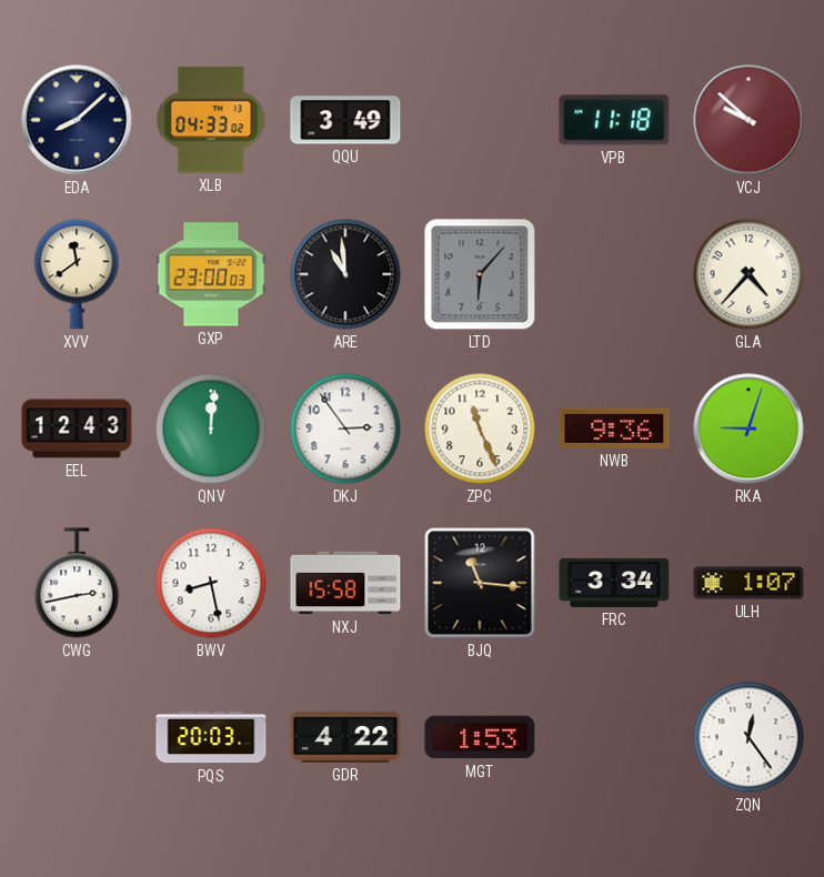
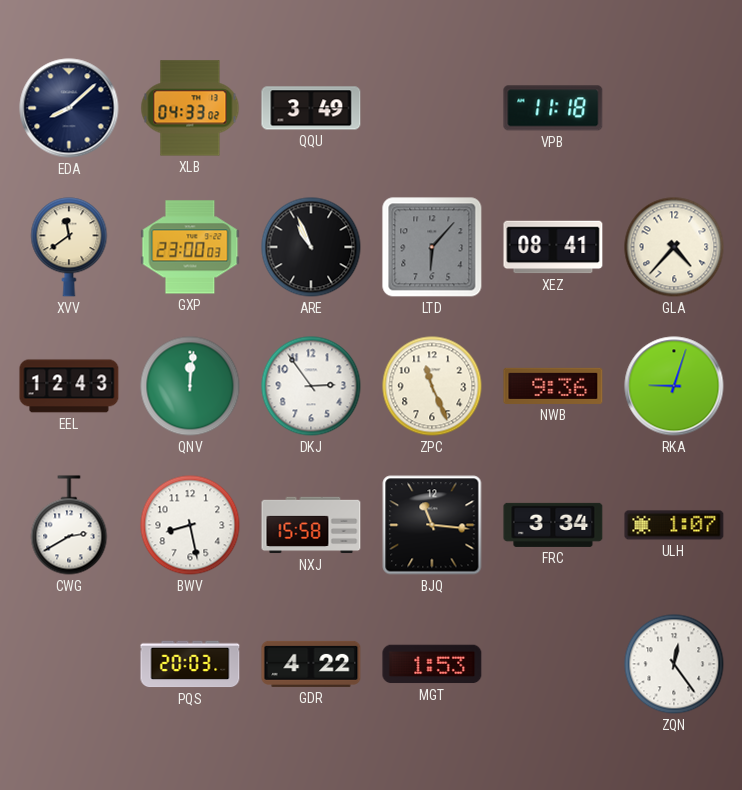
VCJ: 9:52 -> none
ARE: 10:59 -> 10:56
XEZ: none -> 08:41
CWG: 2:43 -> 2:40
